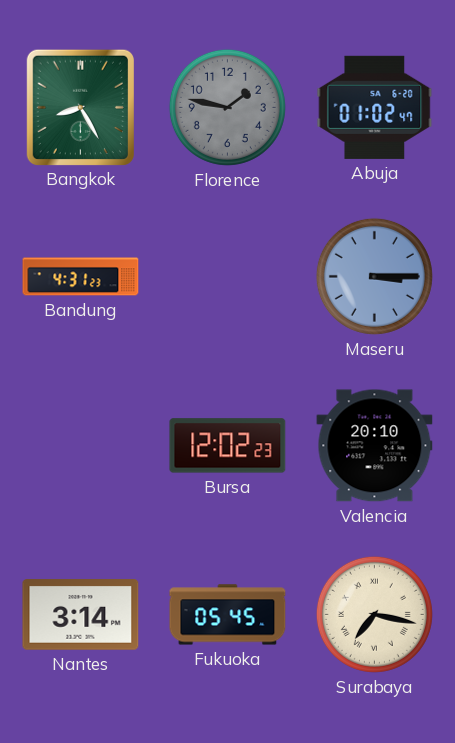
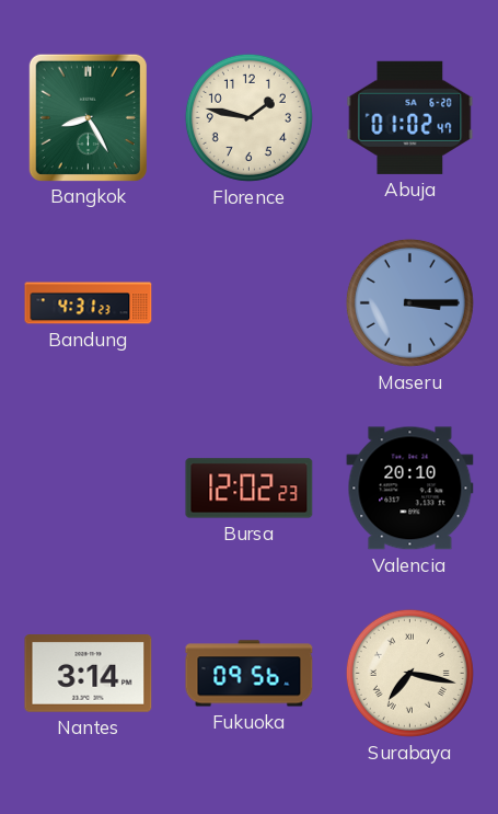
Florence dial: grey -> cream
Fukuoka: 05:45 -> 09:56
